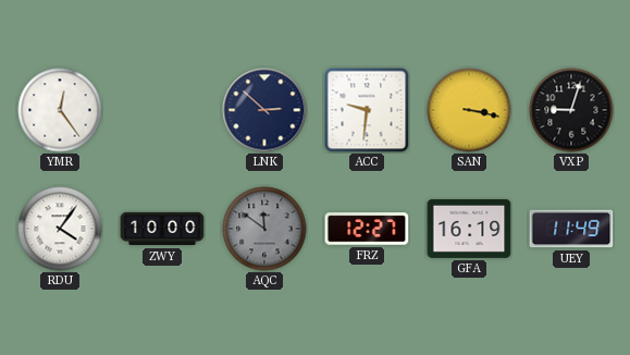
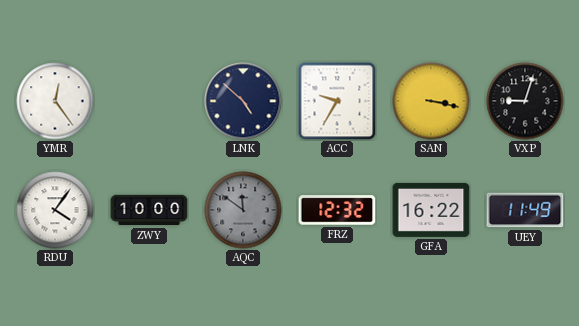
LNK: 2:52 -> 4:52
ACC: 9:31 -> 9:35
FRZ: 12:27 -> 12:32
GFA: 16:19 -> 16:22
